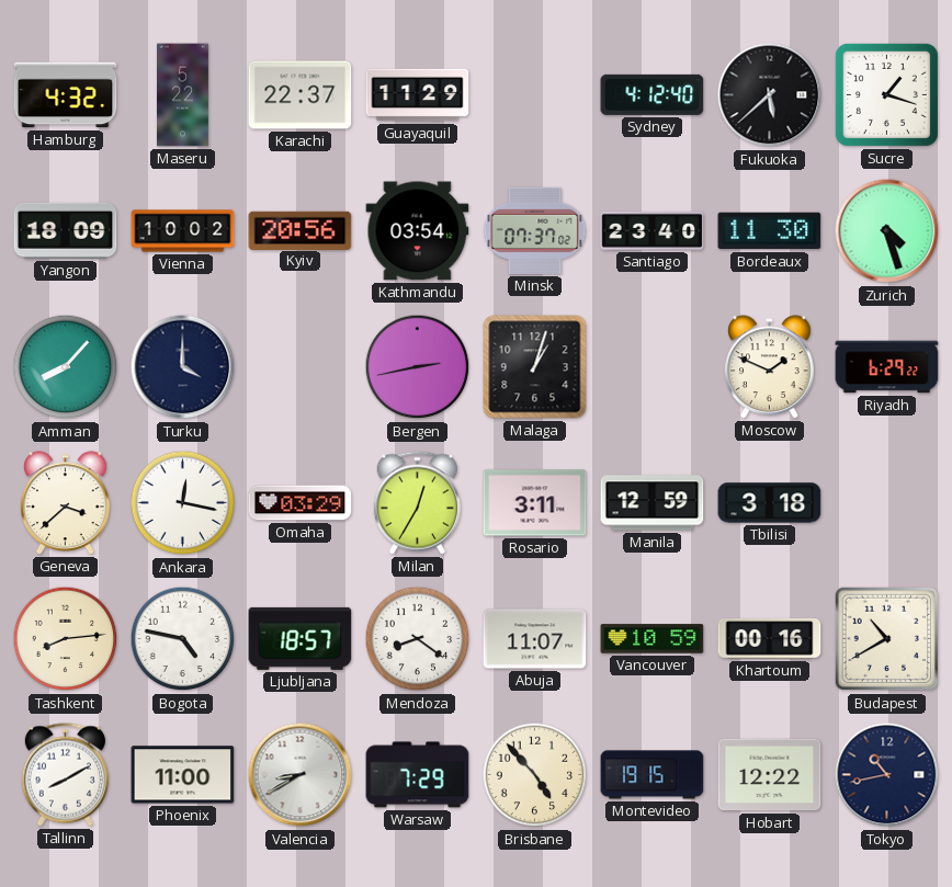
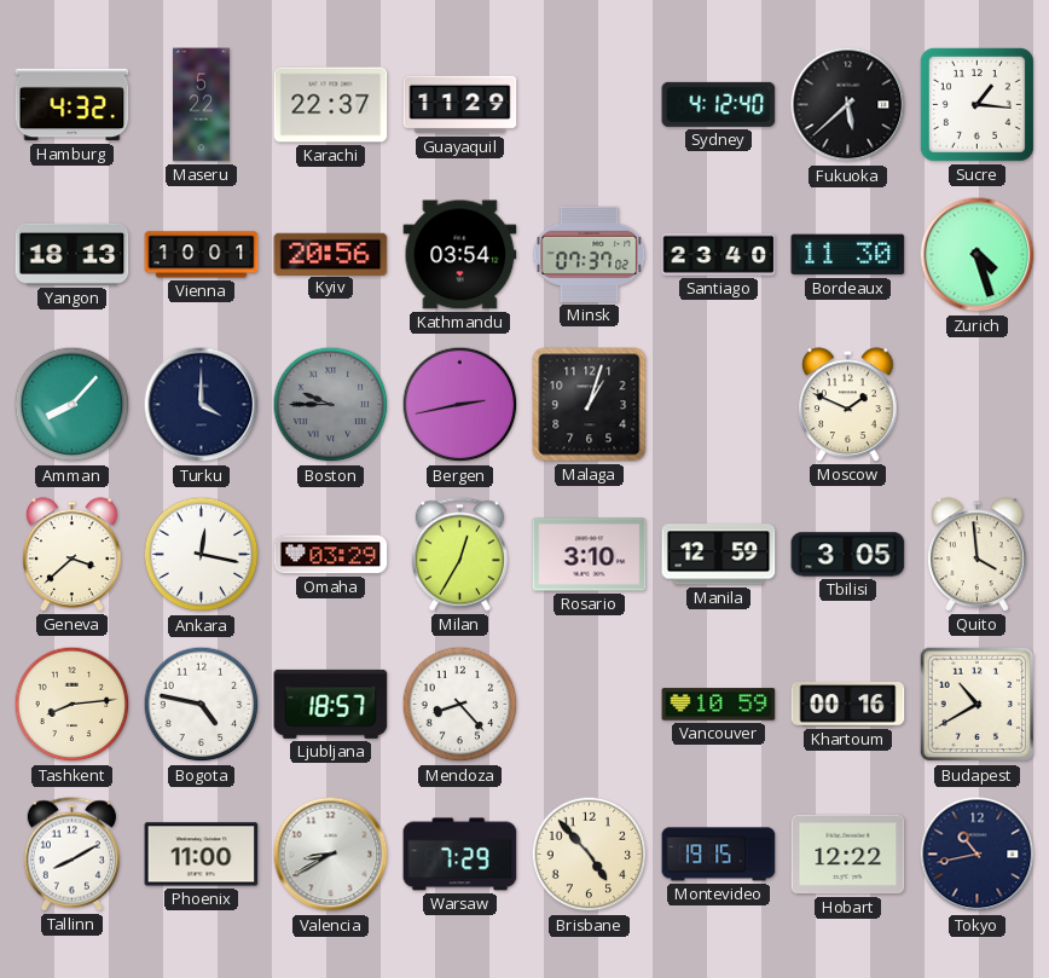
Sucre: 1:18 -> 1:16
Yangon: 18:09 -> 18:13
Vienna: 10:02 -> 10:01
Boston: none -> 9:45
Riyadh: 6:29 -> none
Rosario: 3:11 -> 3:10
Tbilisi: 3:18 -> 3:05
Quito: none -> 3:59
Mendoza: 8:21 -> 8:23
Abuja: 11:07 -> none
